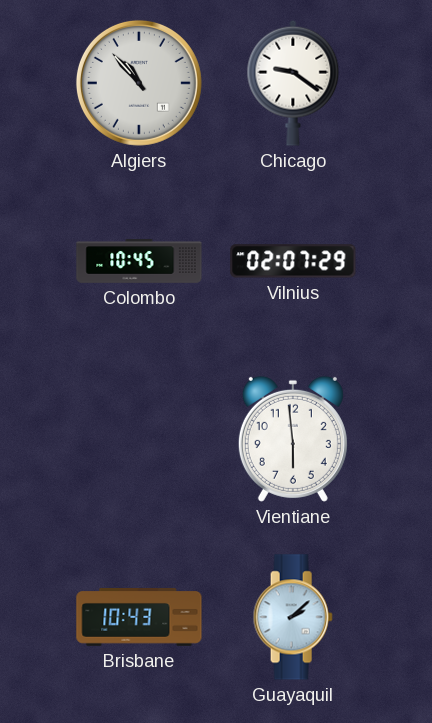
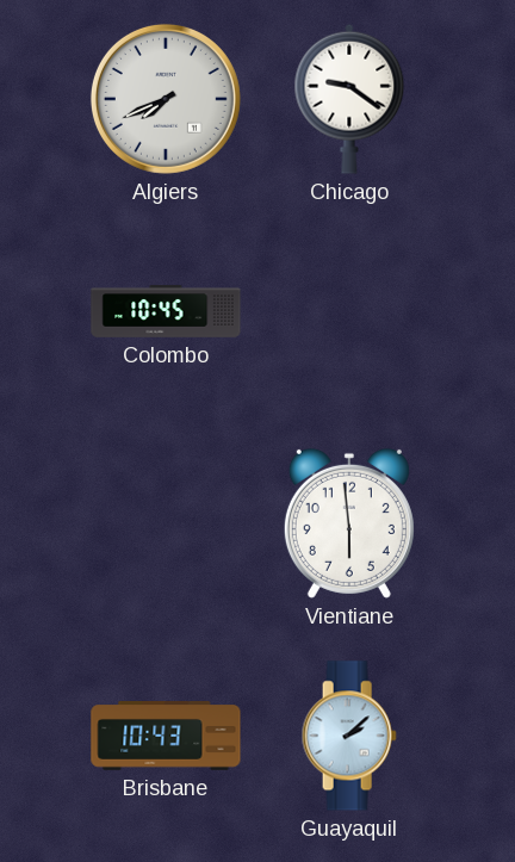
Algiers: 10:53 -> 7:41
Vilnius: 02:07 -> none
